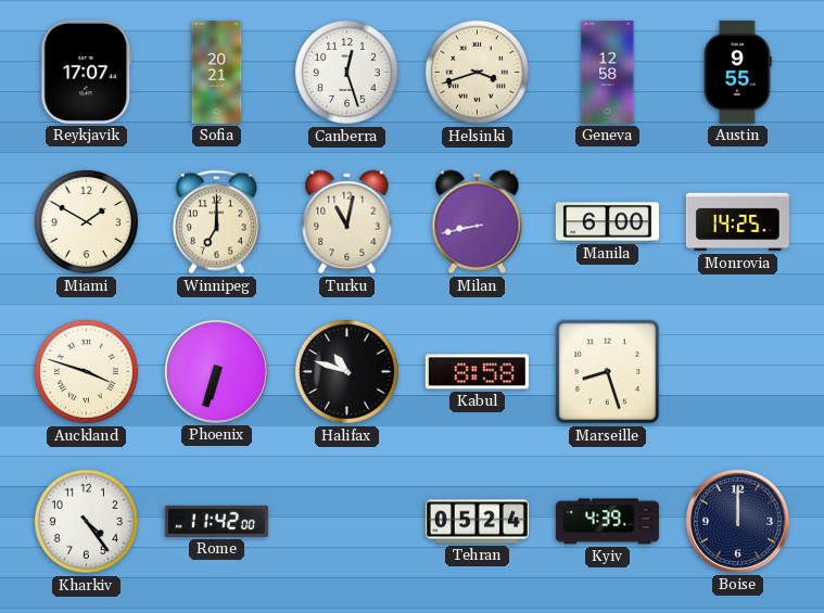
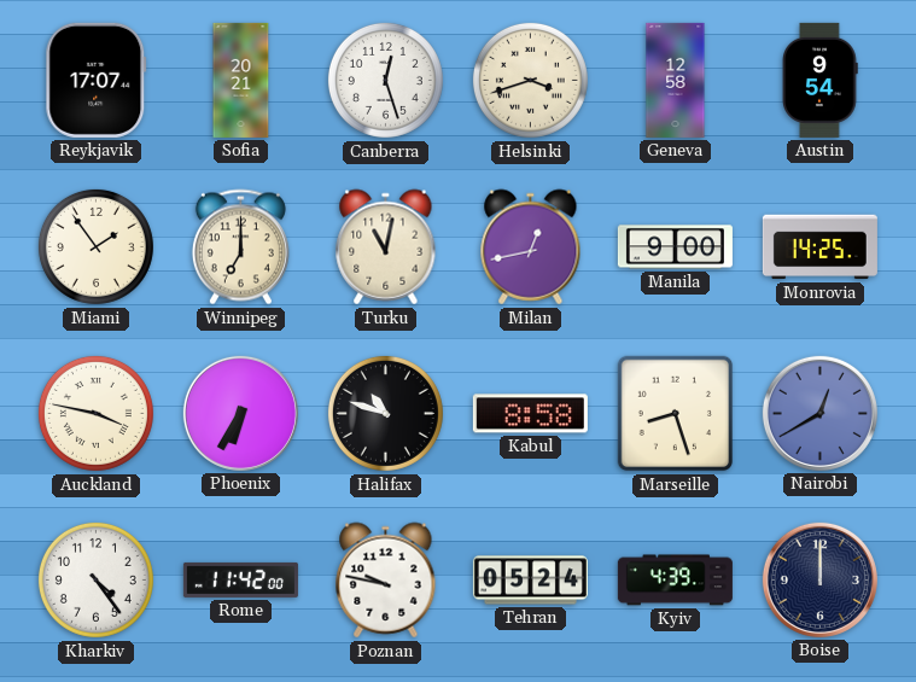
Austin: 9:55 -> 9:54
Miami: 1:50 -> 1:54
Milan: 8:43 -> 12:43
Manila: 6:00 -> 9:00
Auckland: 3:48 -> 3:47
Phoenix: 6:33 -> 6:35
Nairobi: none -> 12:40
Poznan: none -> 9:47
